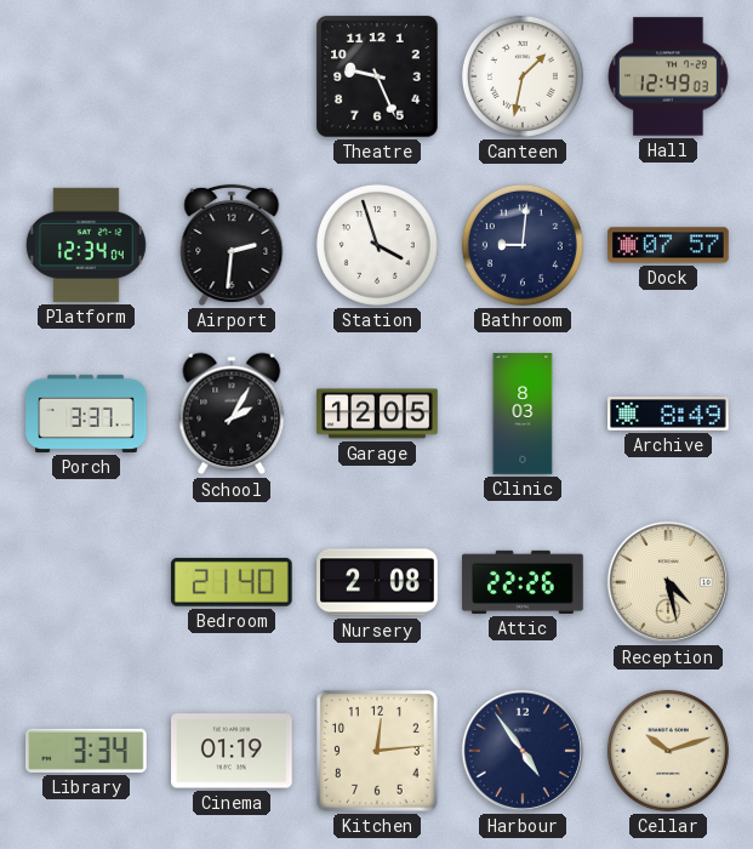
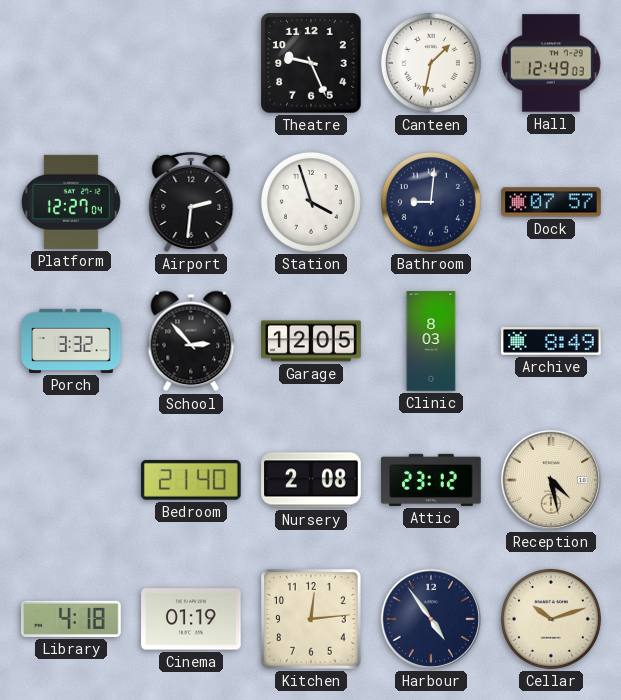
Platform: 12:34 -> 12:27
Porch: 3:37 -> 3:32
School: 2:05 -> 2:53
Attic: 22:26 -> 23:12
Library: 3:34 -> 4:18
